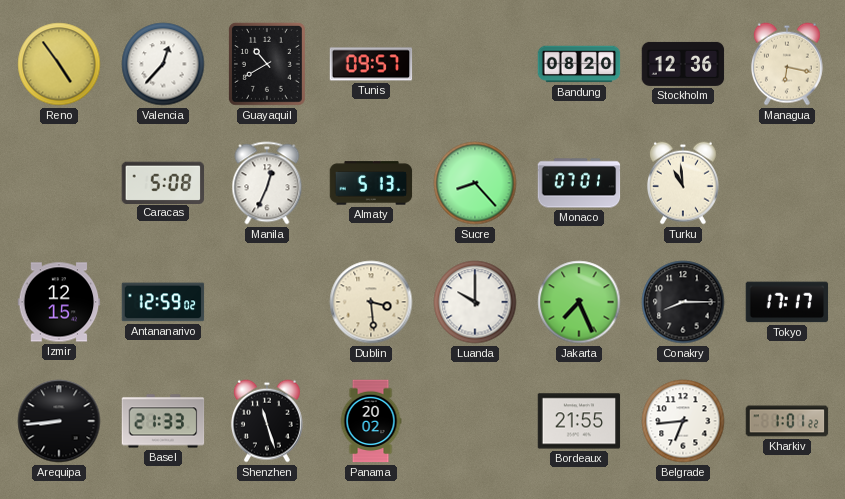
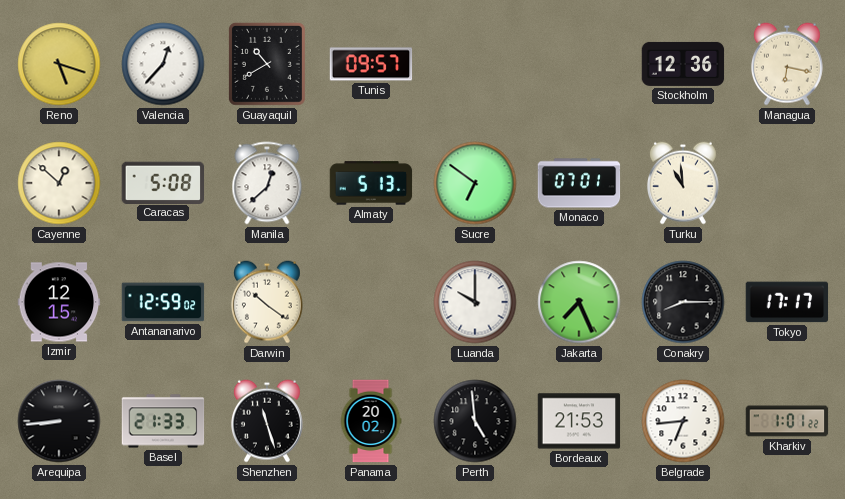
Reno: 4:54 -> 5:18
Bandung: 08:20 -> none
Cayenne: none -> 12:52
Manila: 12:34 -> 12:38
Sucre: 8:23 -> 6:51
Darwin: none -> 10:21
Dublin: 3:29 -> none
Perth: none -> 4:59
Bordeaux: 21:55 -> 21:53
